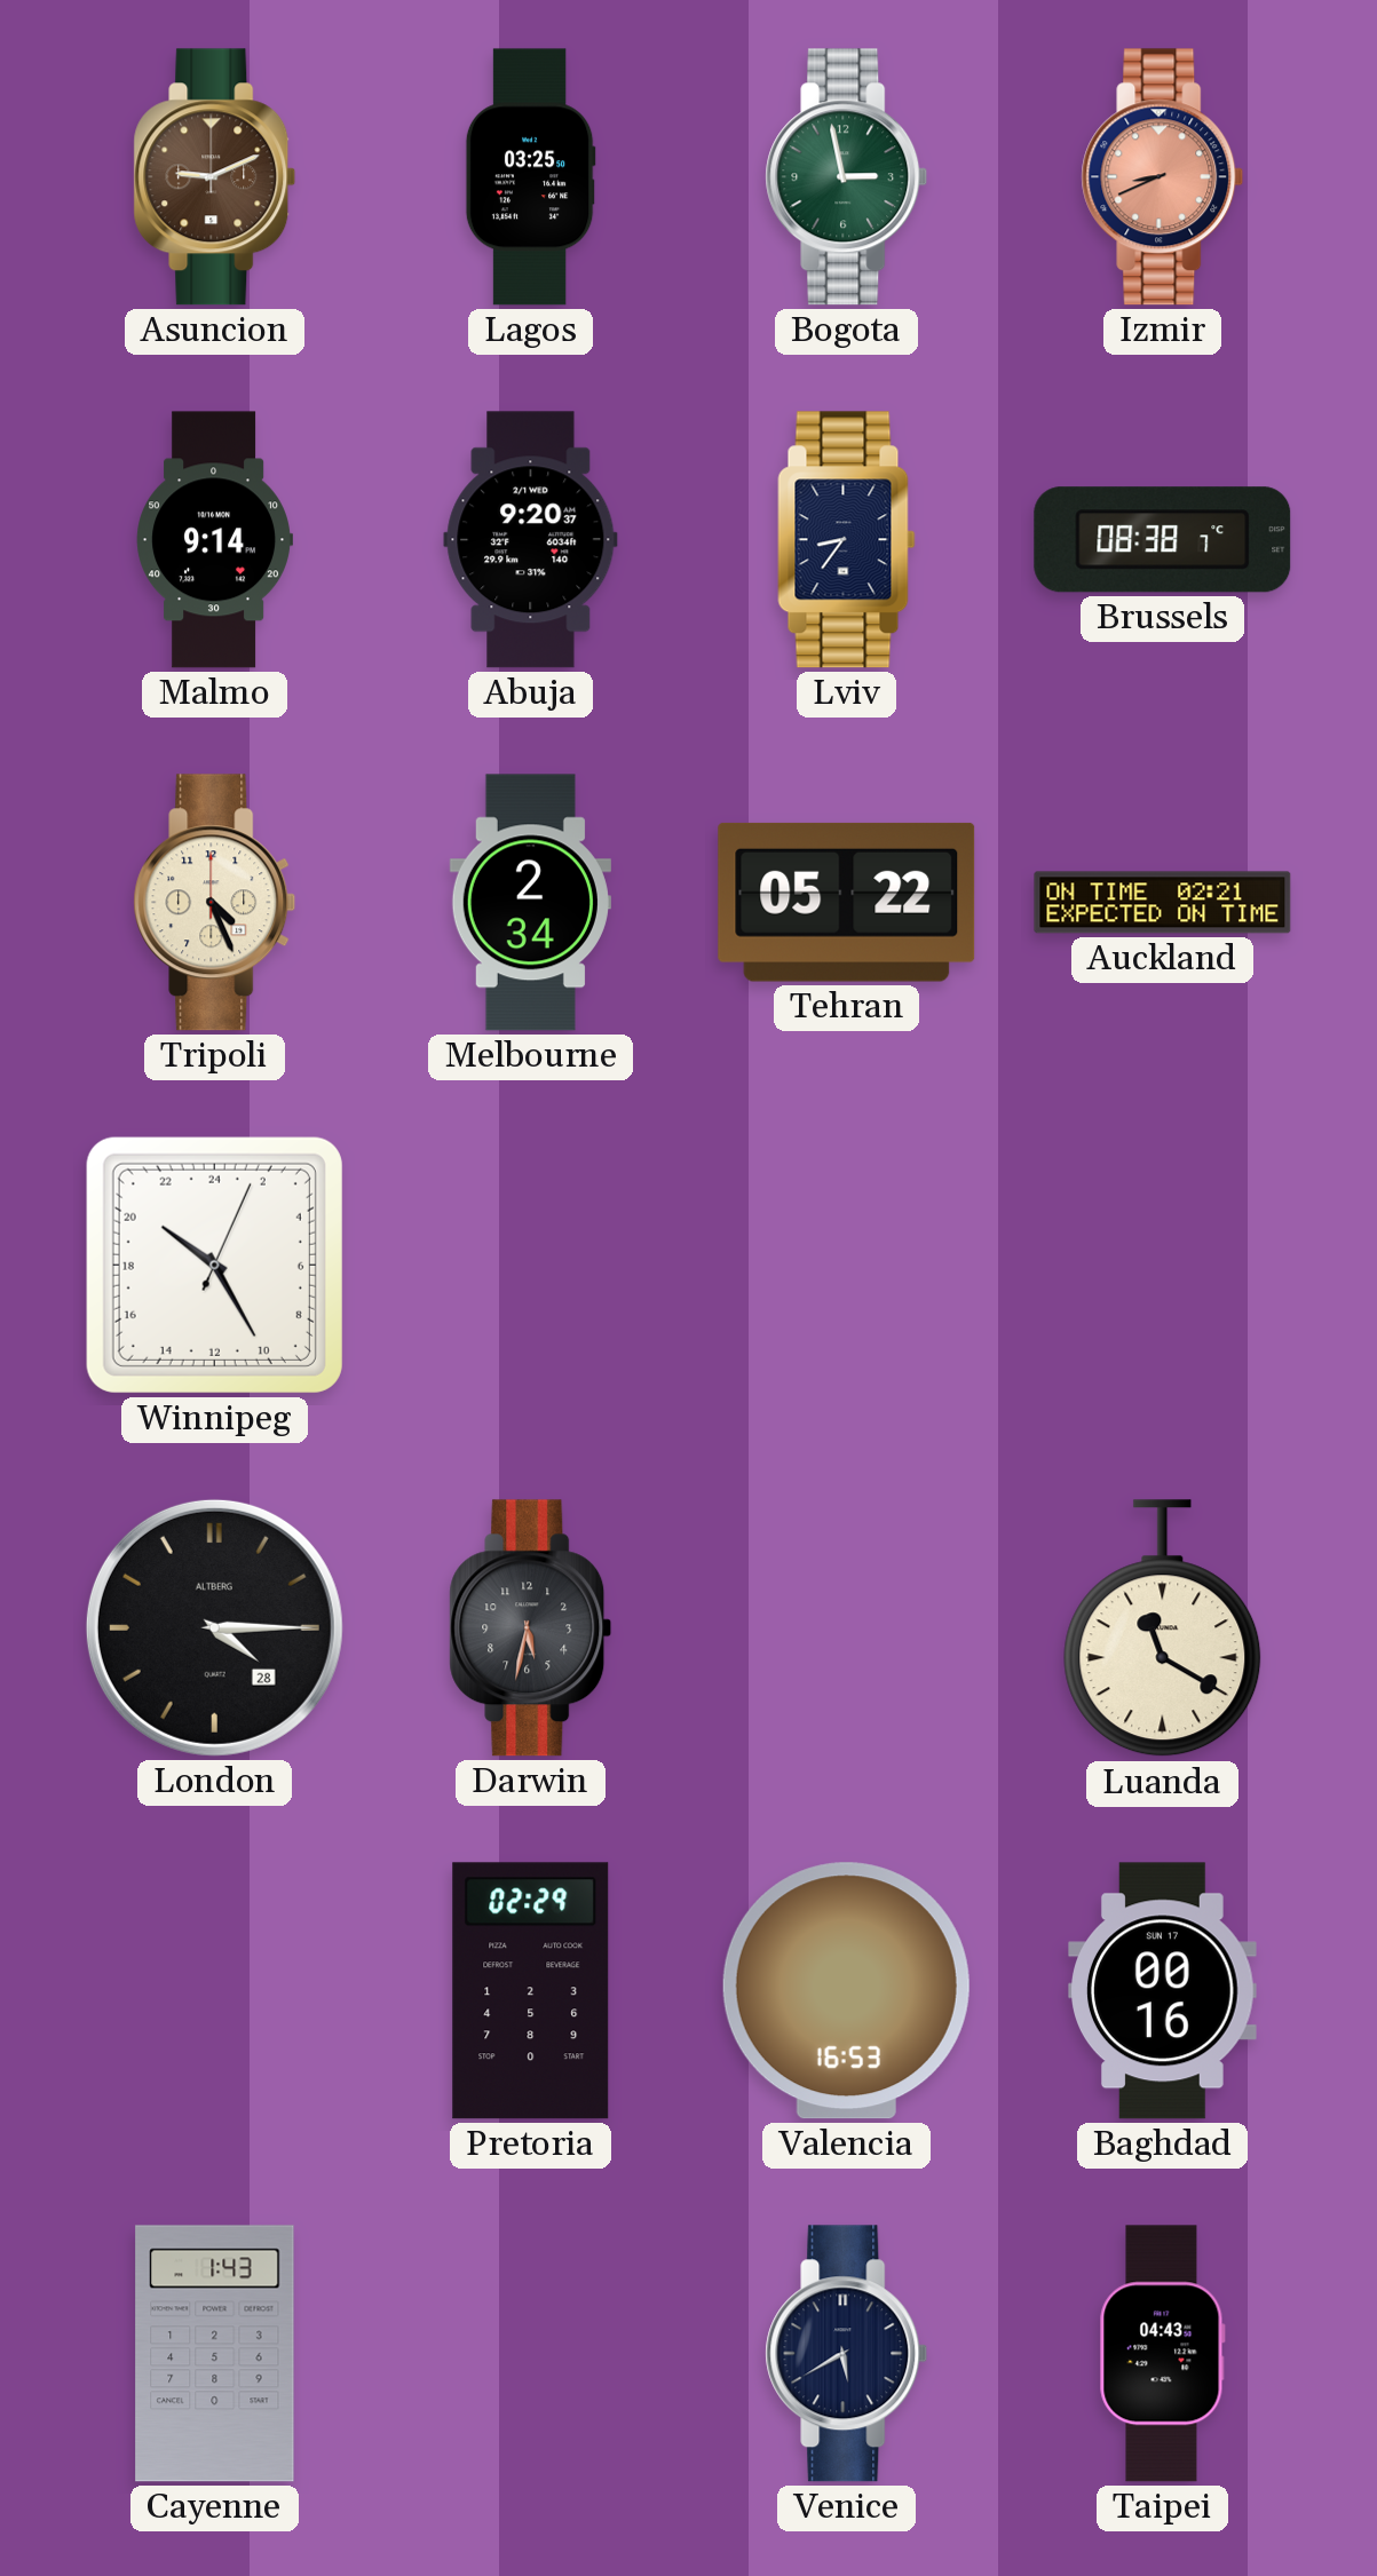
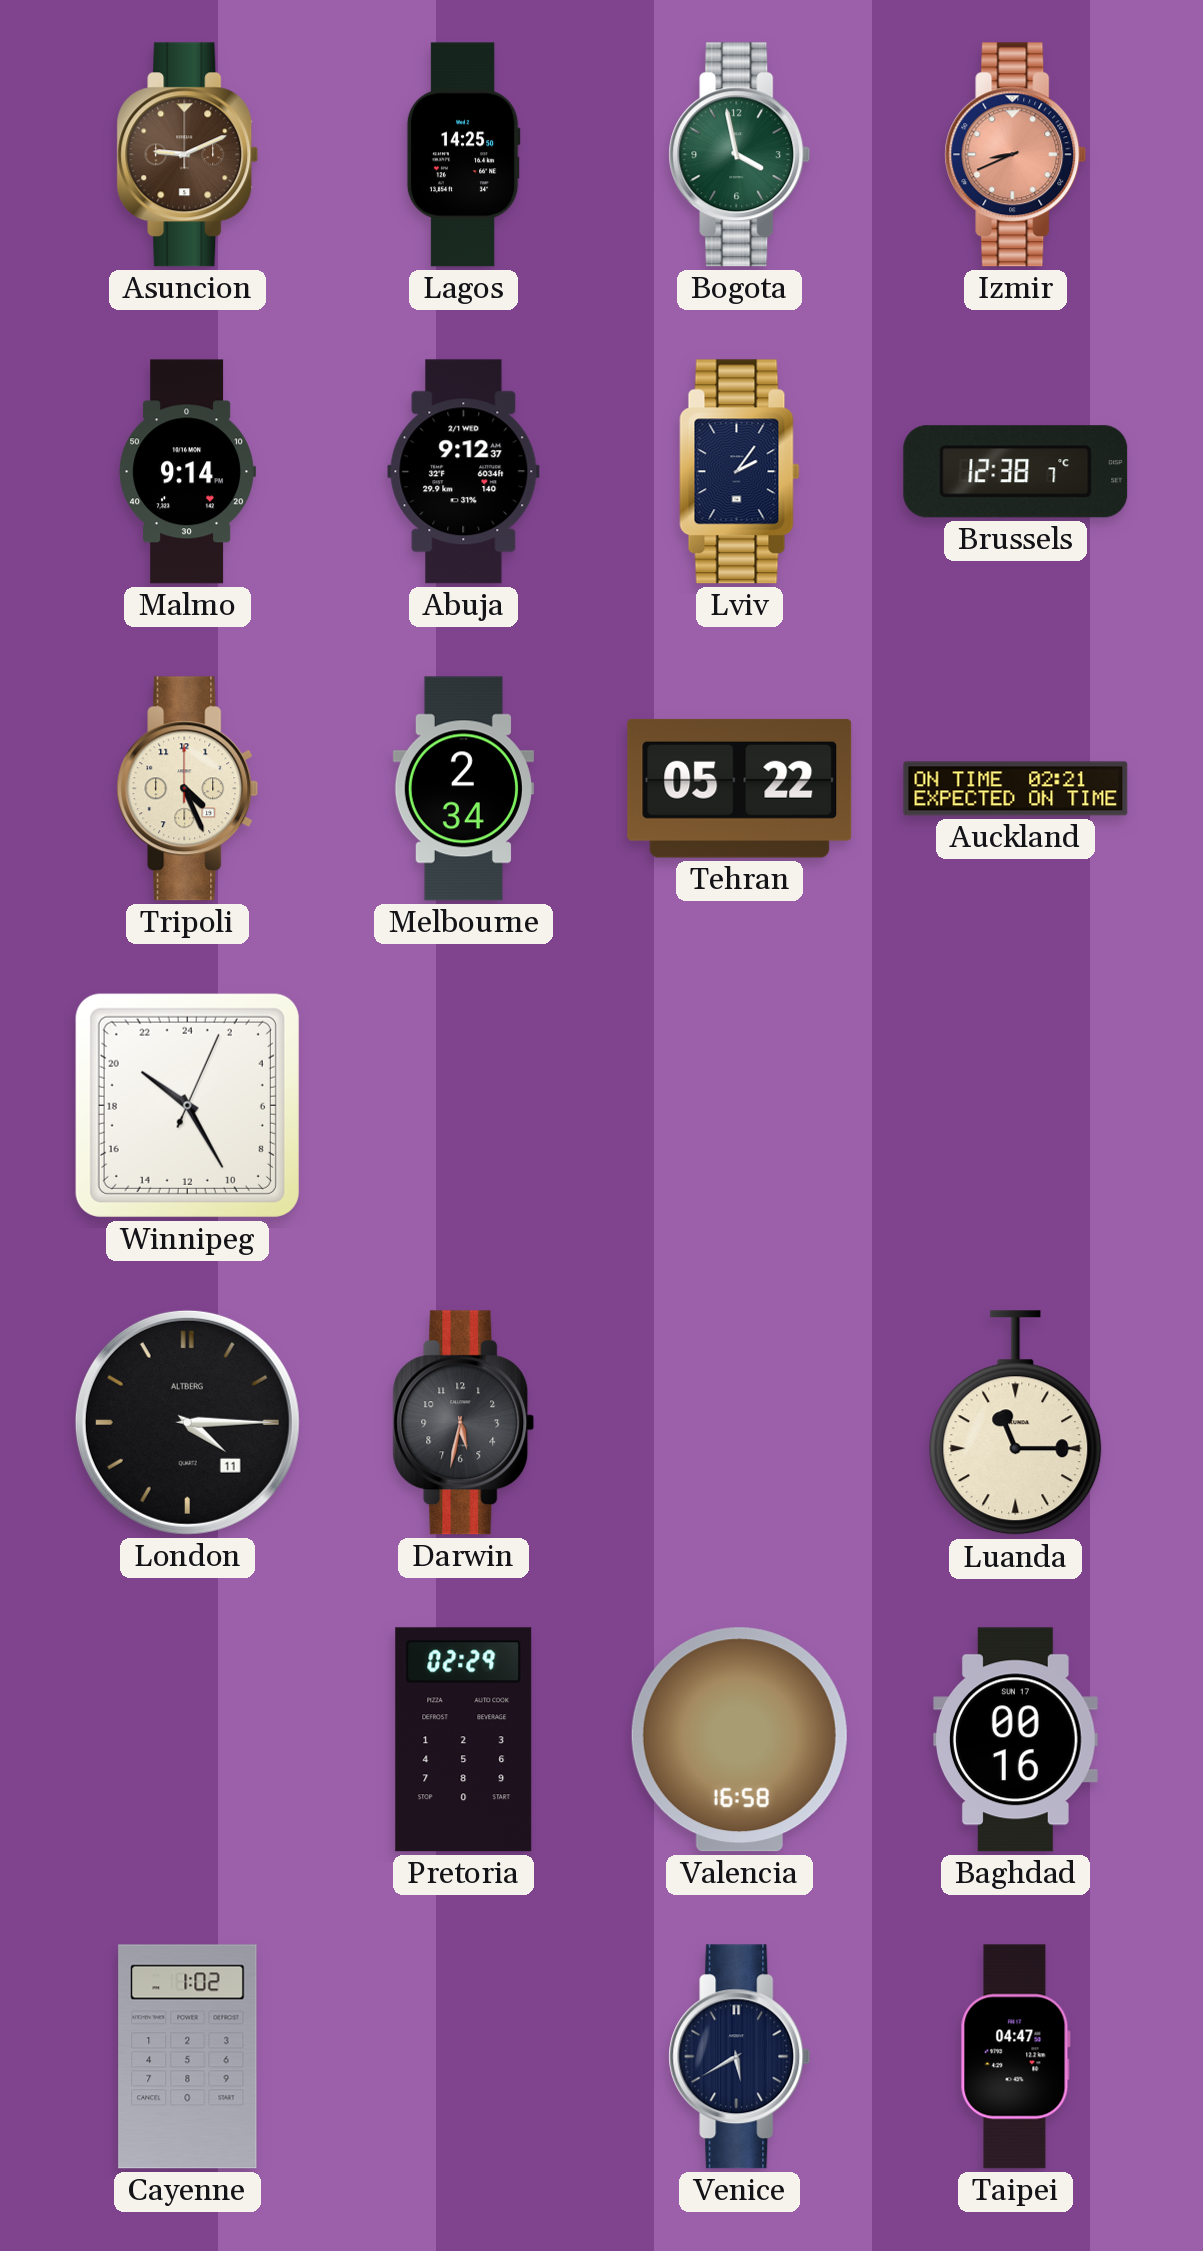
Lagos: 03:25 -> 14:25
Bogota: 2:58 -> 3:58
Abuja: 9:20 -> 9:12
Lviv: 8:36 -> 2:06
Brussels: 08:38 -> 12:38
London date: 28 -> 11
Luanda: 11:20 -> 11:15
Valencia: 16:53 -> 16:58
Cayenne: 1:43 -> 1:02
Taipei: 04:43 -> 04:47
